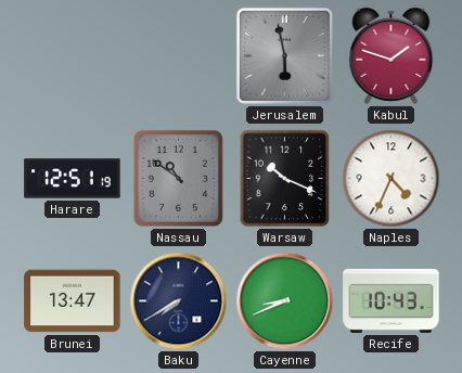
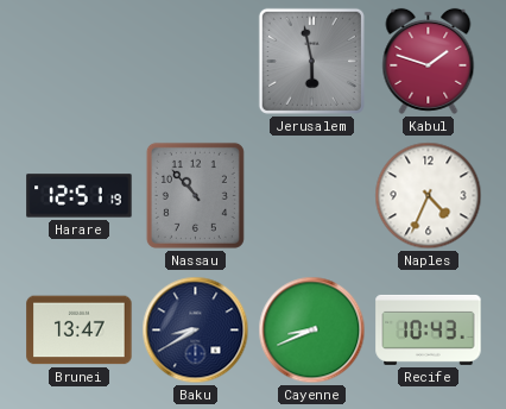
Nassau: 10:51 -> 10:53
Warsaw: 10:19 -> none
Baku: 7:40 -> 8:40
